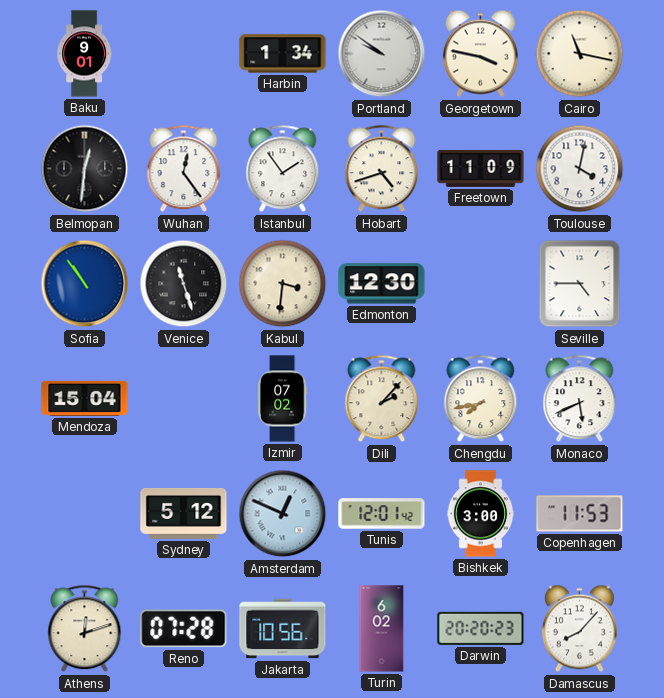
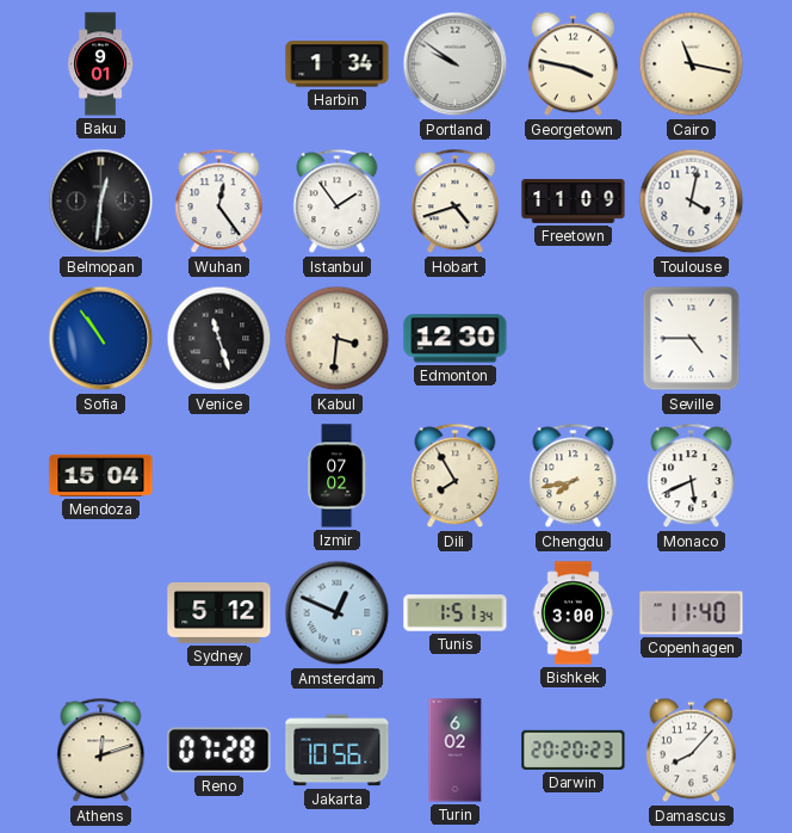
Dili: 2:07 -> 7:55
Tunis: 12:01 -> 1:51
Copenhagen: 11:53 -> 11:40
